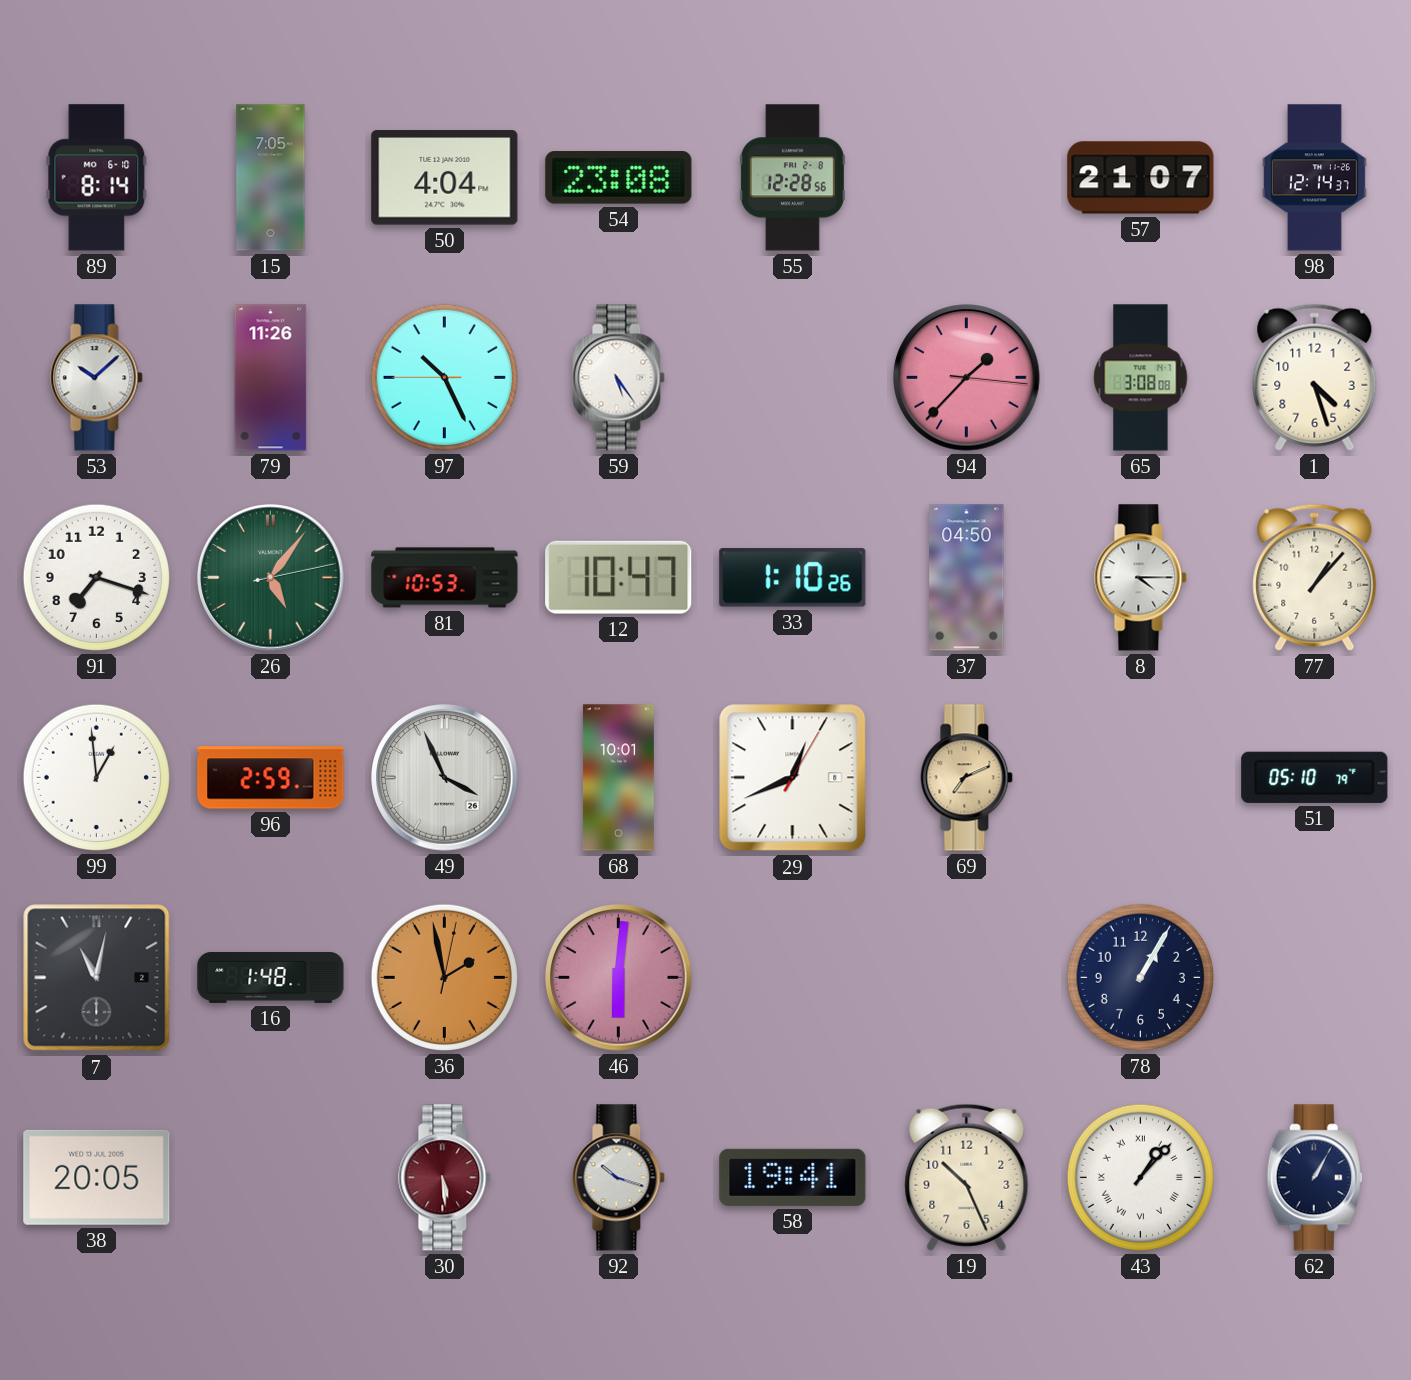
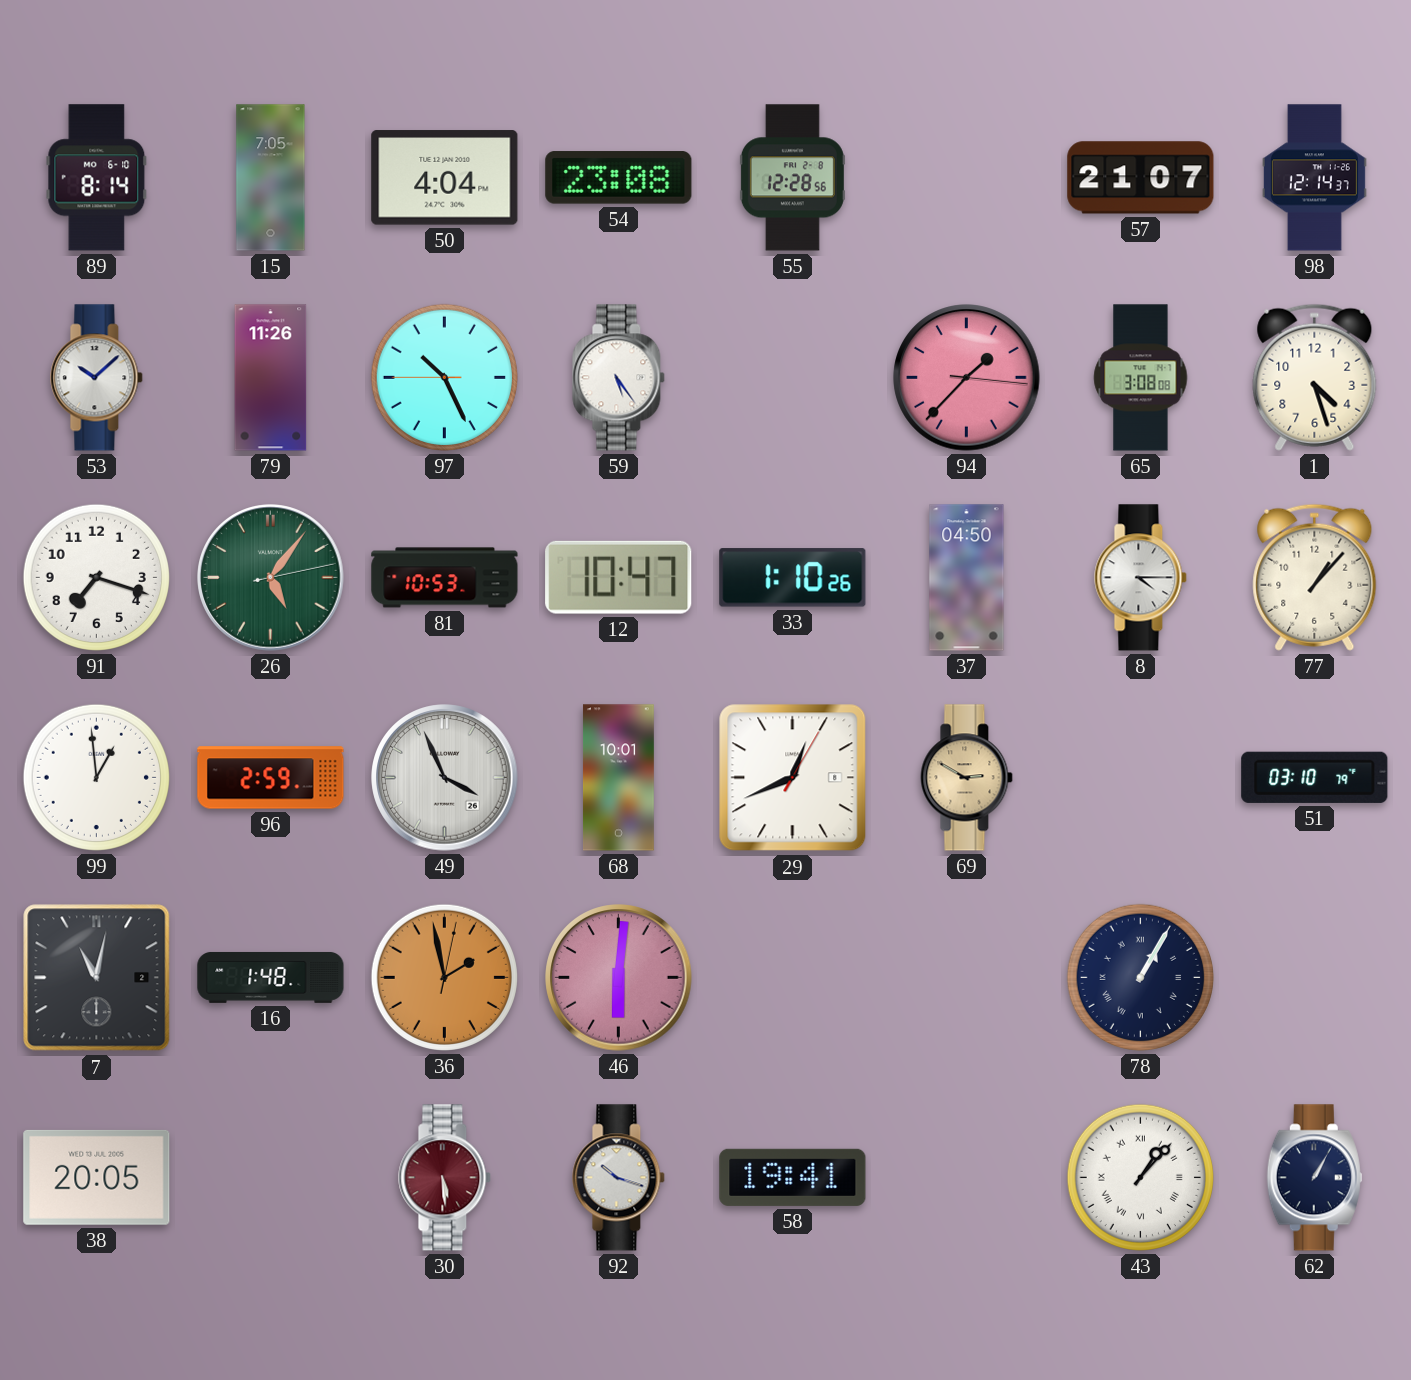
69: 7:11 -> 2:50
51: 05:10 -> 03:10
78 numerals: Arabic -> Roman
19: 10:26 -> none
